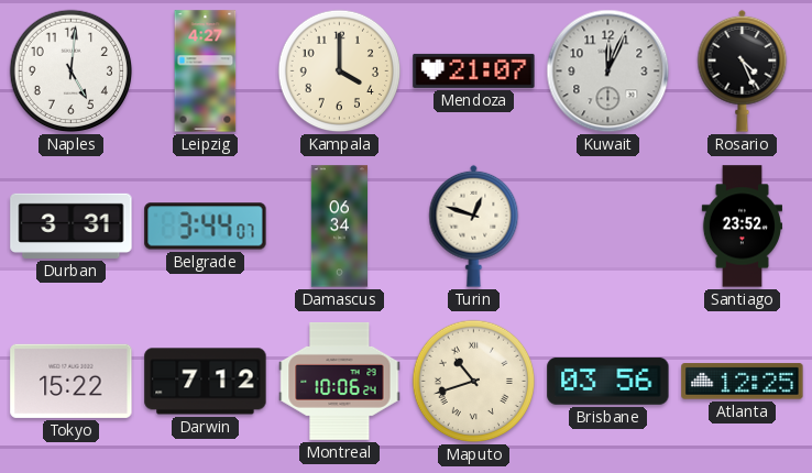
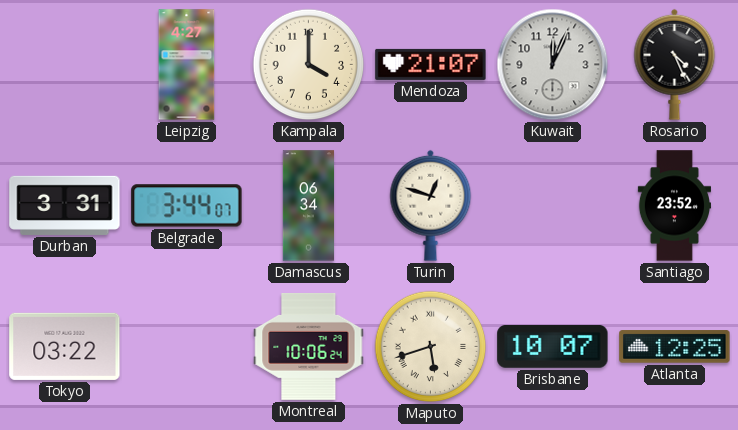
Naples: 5:01 -> none
Tokyo: 15:22 -> 03:22
Darwin: 7:12 -> none
Maputo: 10:42 -> 5:42
Brisbane: 03:56 -> 10:07
